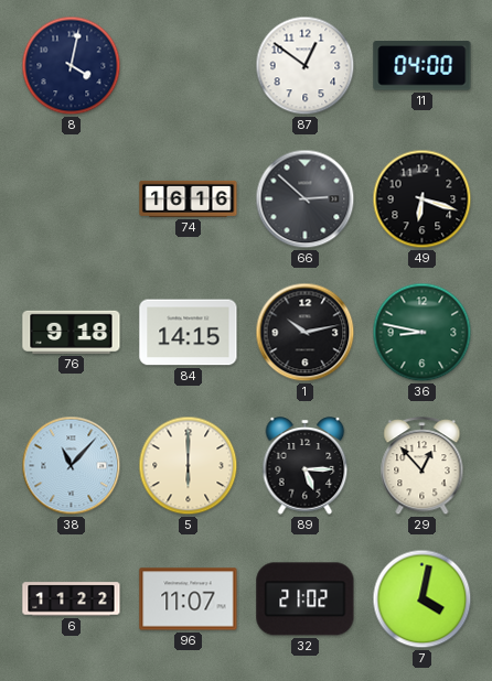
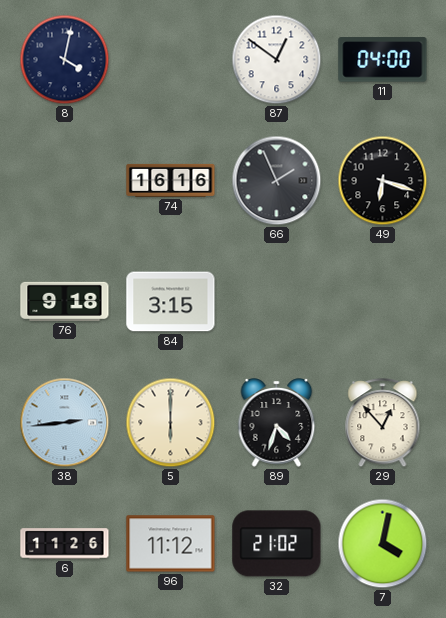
66: 2:52 -> 1:56
84: 14:15 -> 3:15
1: 10:13 -> none
36: 8:47 -> none
38: 11:07 -> 2:44
89: 5:15 -> 4:33
6: 11:22 -> 11:26
96: 11:07 -> 11:12
